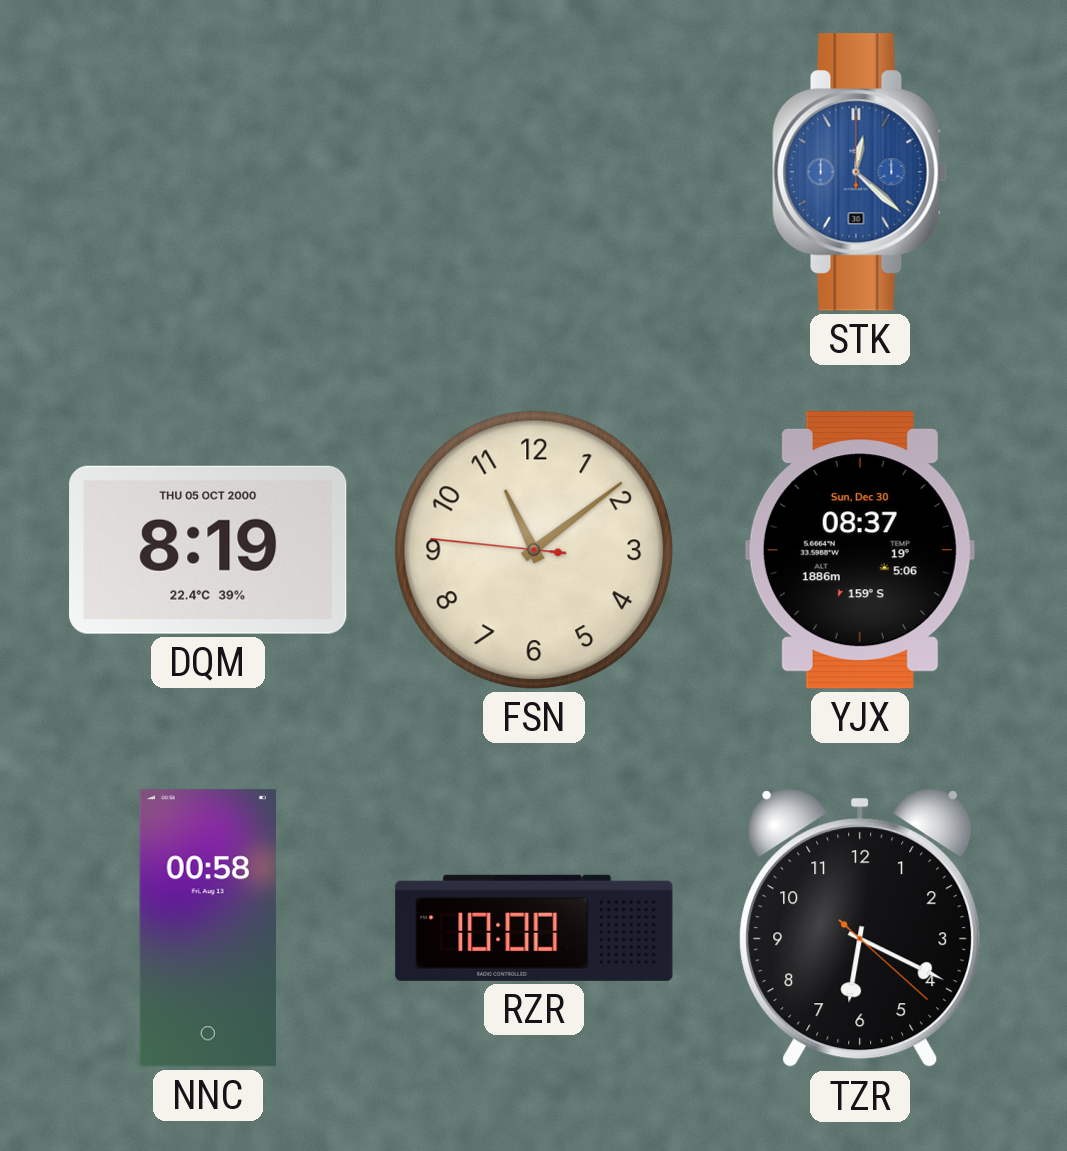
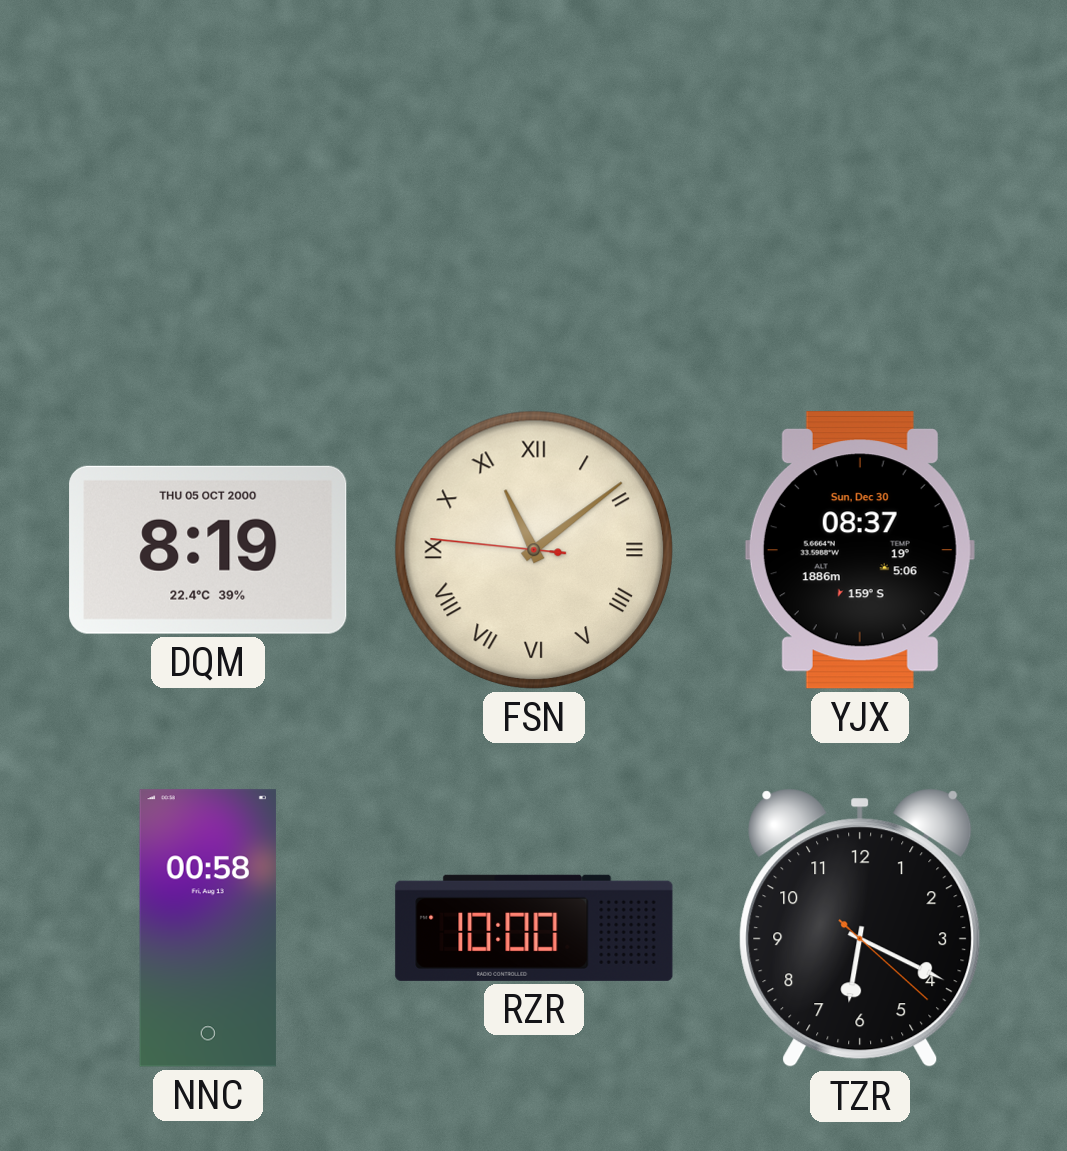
STK: 12:22 -> none
FSN numerals: Arabic -> Roman
